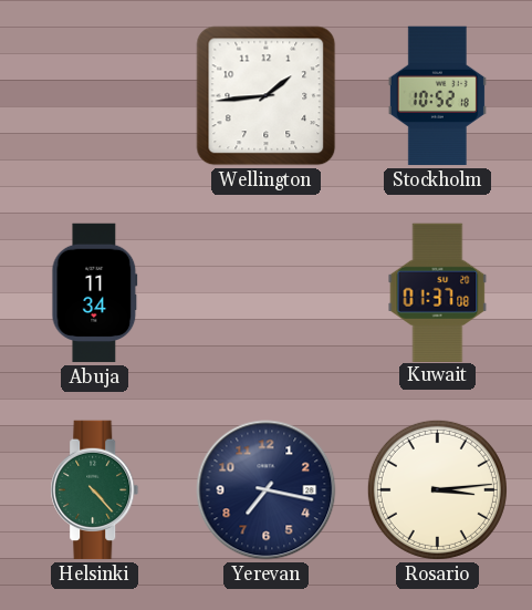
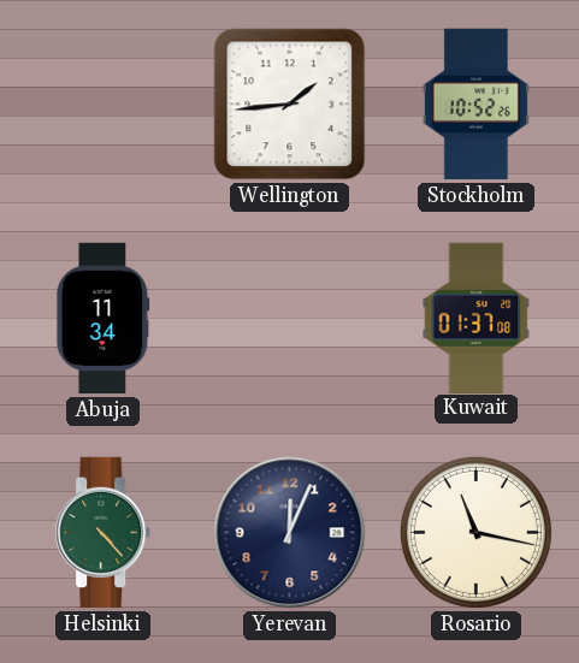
Stockholm: 10:52:18 -> 10:52:26
Yerevan: 7:17 -> 12:04
Rosario: 3:14 -> 11:17
